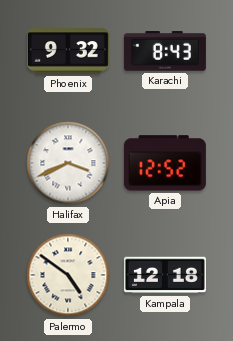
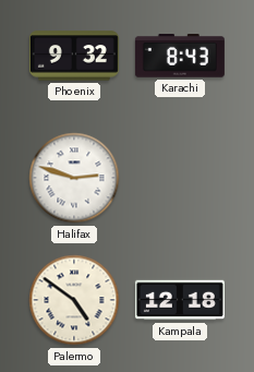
Halifax: 3:41 -> 2:48
Apia: 12:52 -> none
